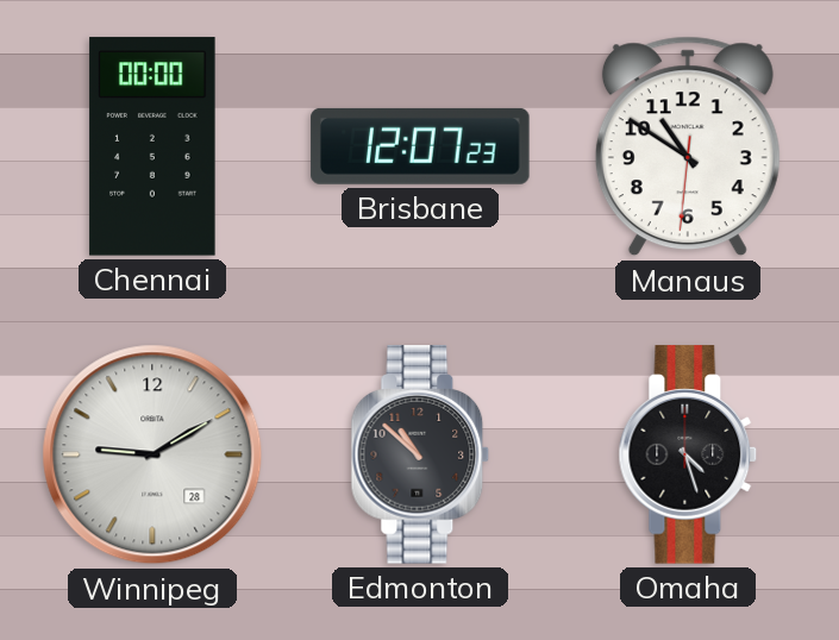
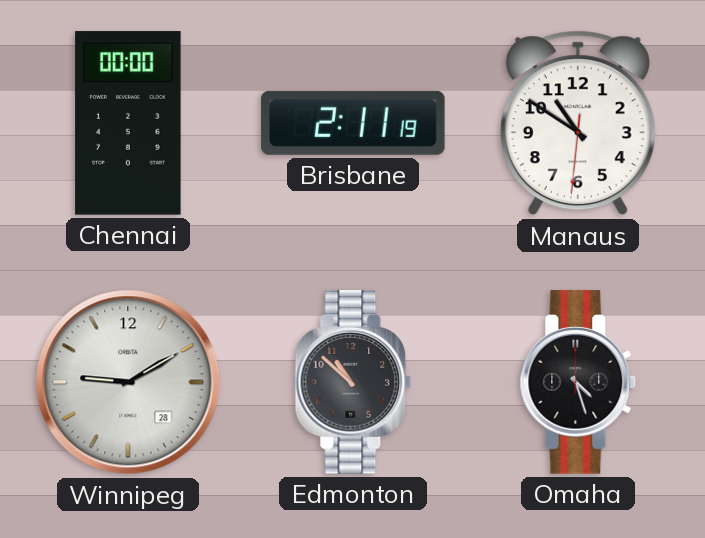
Brisbane: 12:07 -> 2:11
